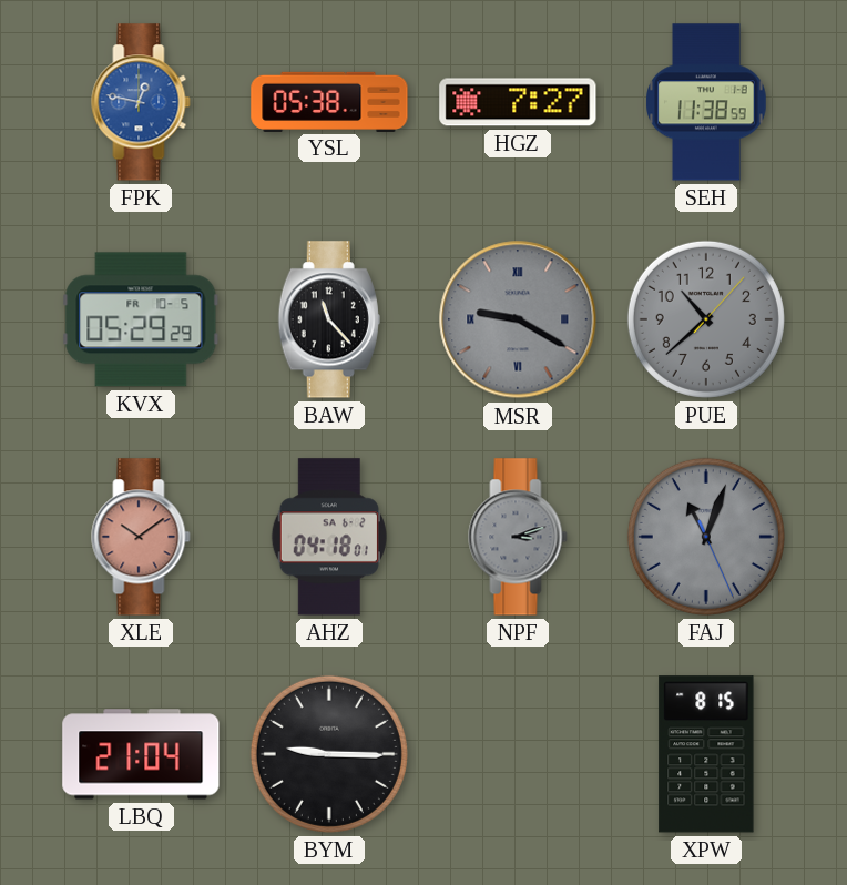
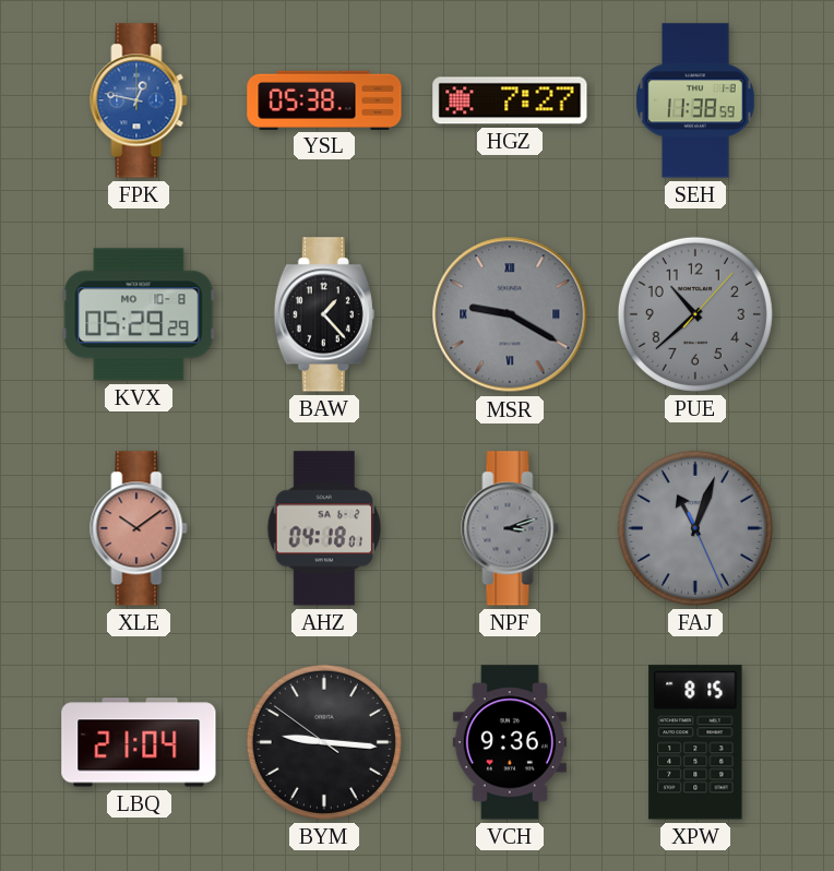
KVX date: FR 10-5 -> MO 10-8
BAW: 11:23 -> 1:23
BYM: 9:15:15 -> 9:15:51
VCH: none -> 9:36
